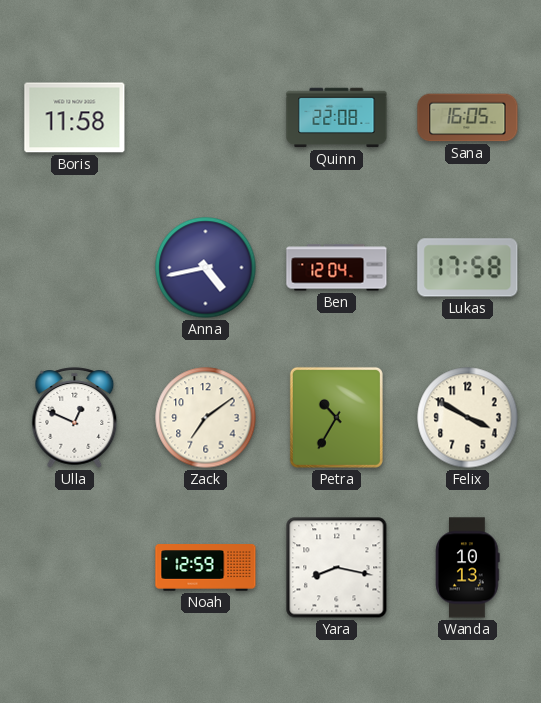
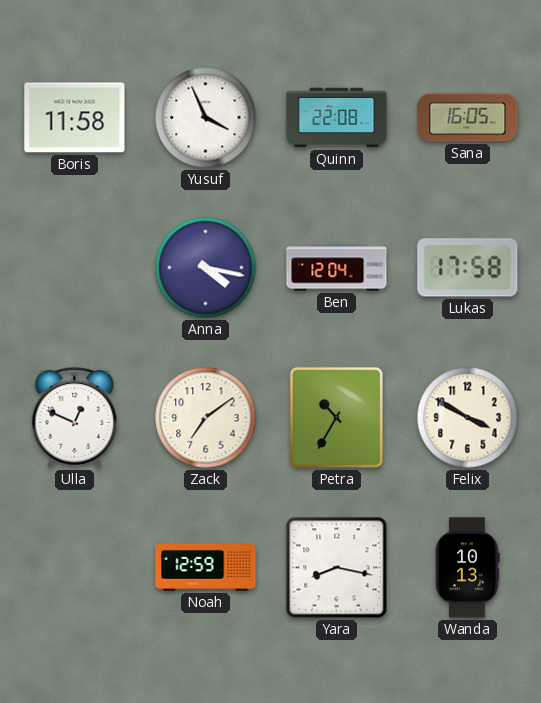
Yusuf: none -> 3:56
Anna: 4:43 -> 4:17
